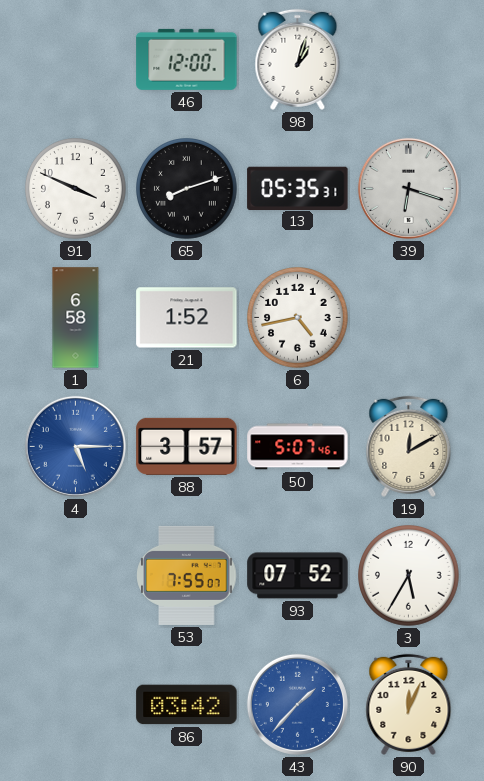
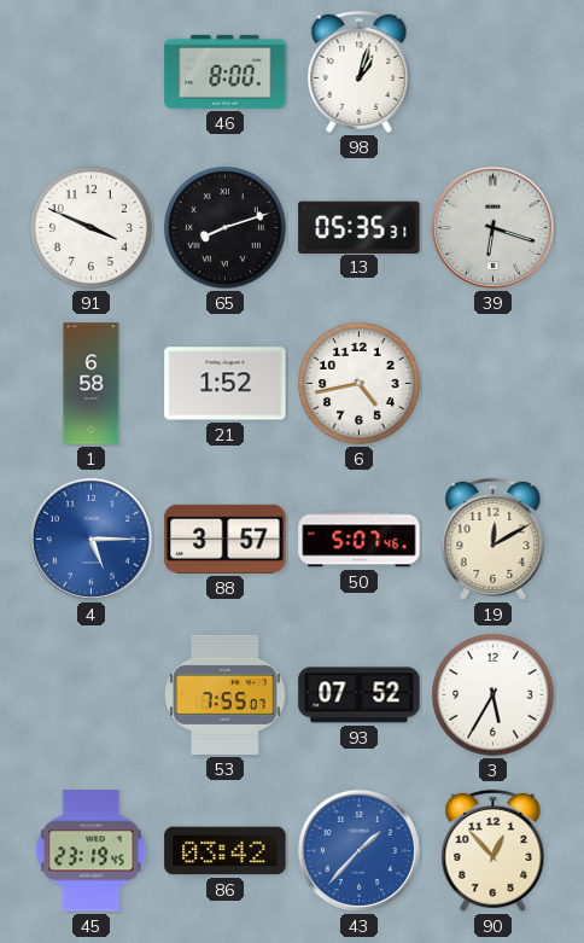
46: 12:00 -> 8:00
45: none -> 23:19
90: 12:04 -> 12:53
